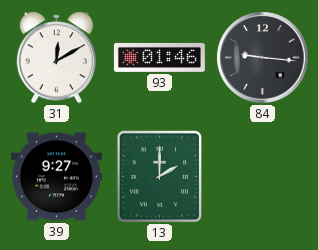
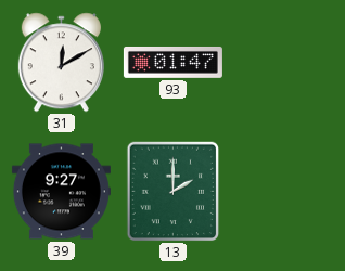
93: 01:46 -> 01:47
84: 9:16 -> none
